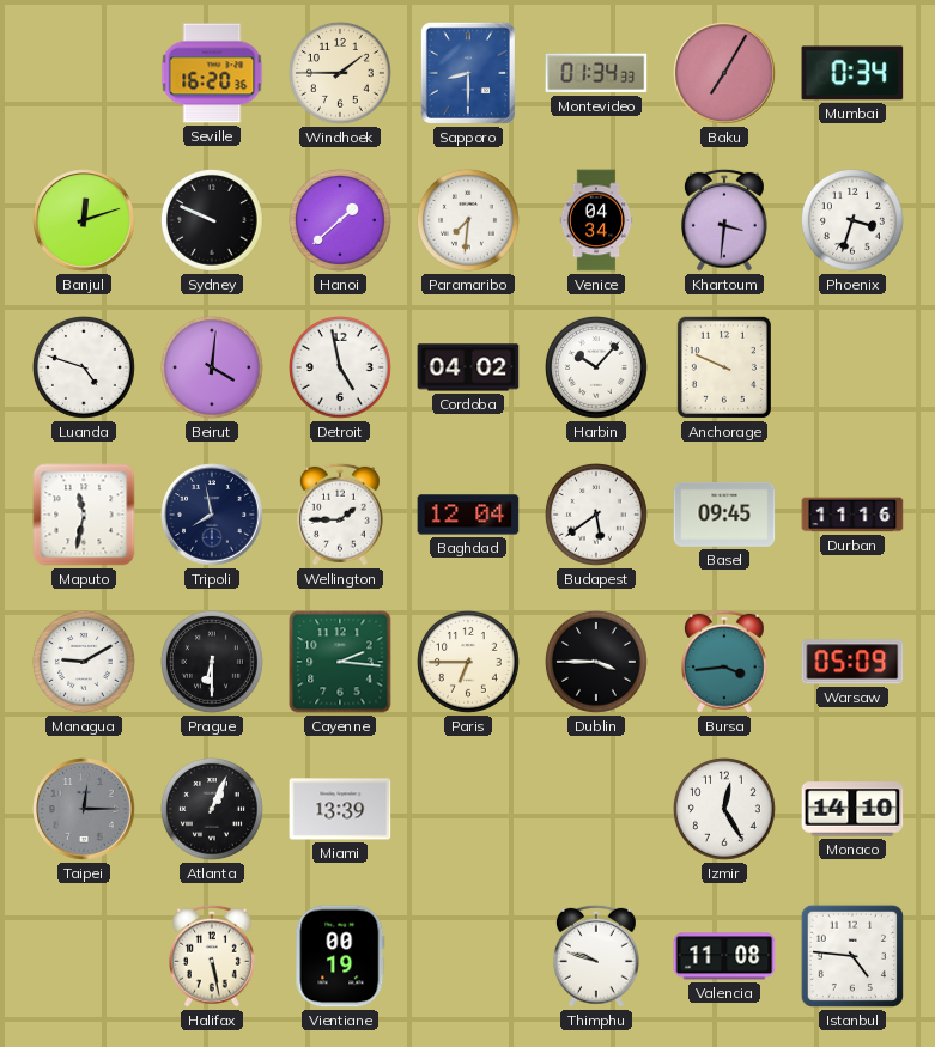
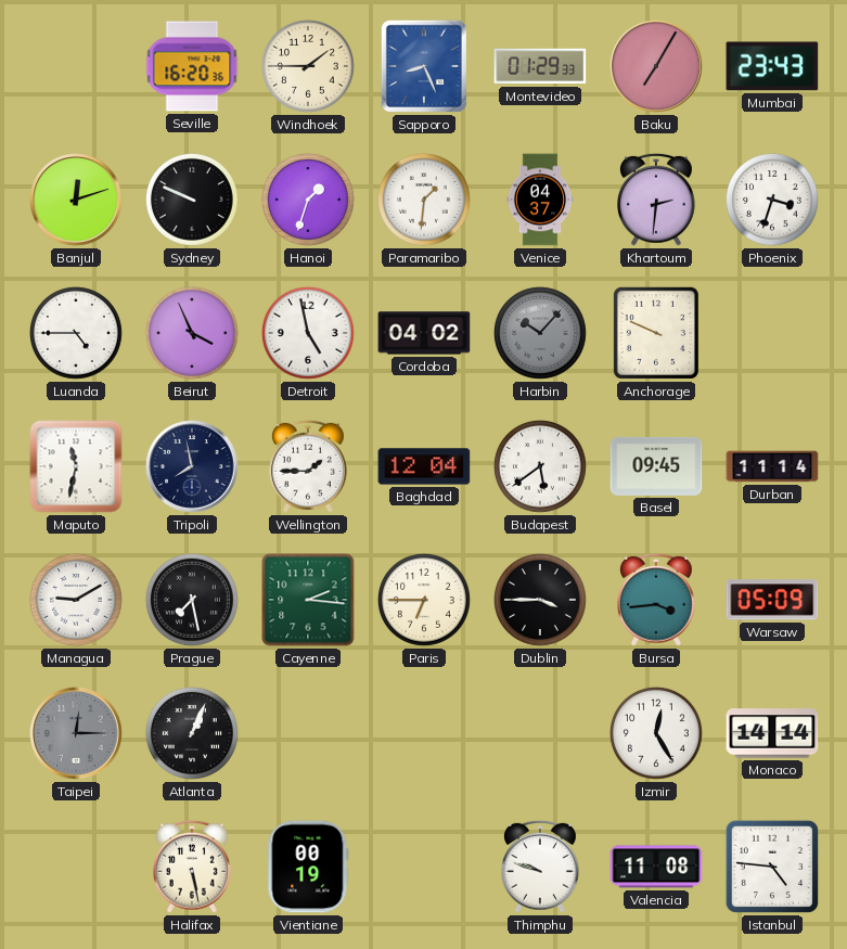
Sapporo: 8:30 -> 8:26
Montevideo: 01:34 -> 01:29
Mumbai: 0:34 -> 23:43
Hanoi: 1:38 -> 1:33
Paramaribo: 7:31 -> 1:31
Venice: 04:34 -> 04:37
Khartoum: 3:31 -> 2:31
Luanda: 4:48 -> 4:45
Beirut: 4:01 -> 3:56
Harbin dial: white -> grey
Durban: 11:16 -> 11:14
Prague: 6:30 -> 7:28
Miami: 13:39 -> none
Monaco: 14:10 -> 14:14
